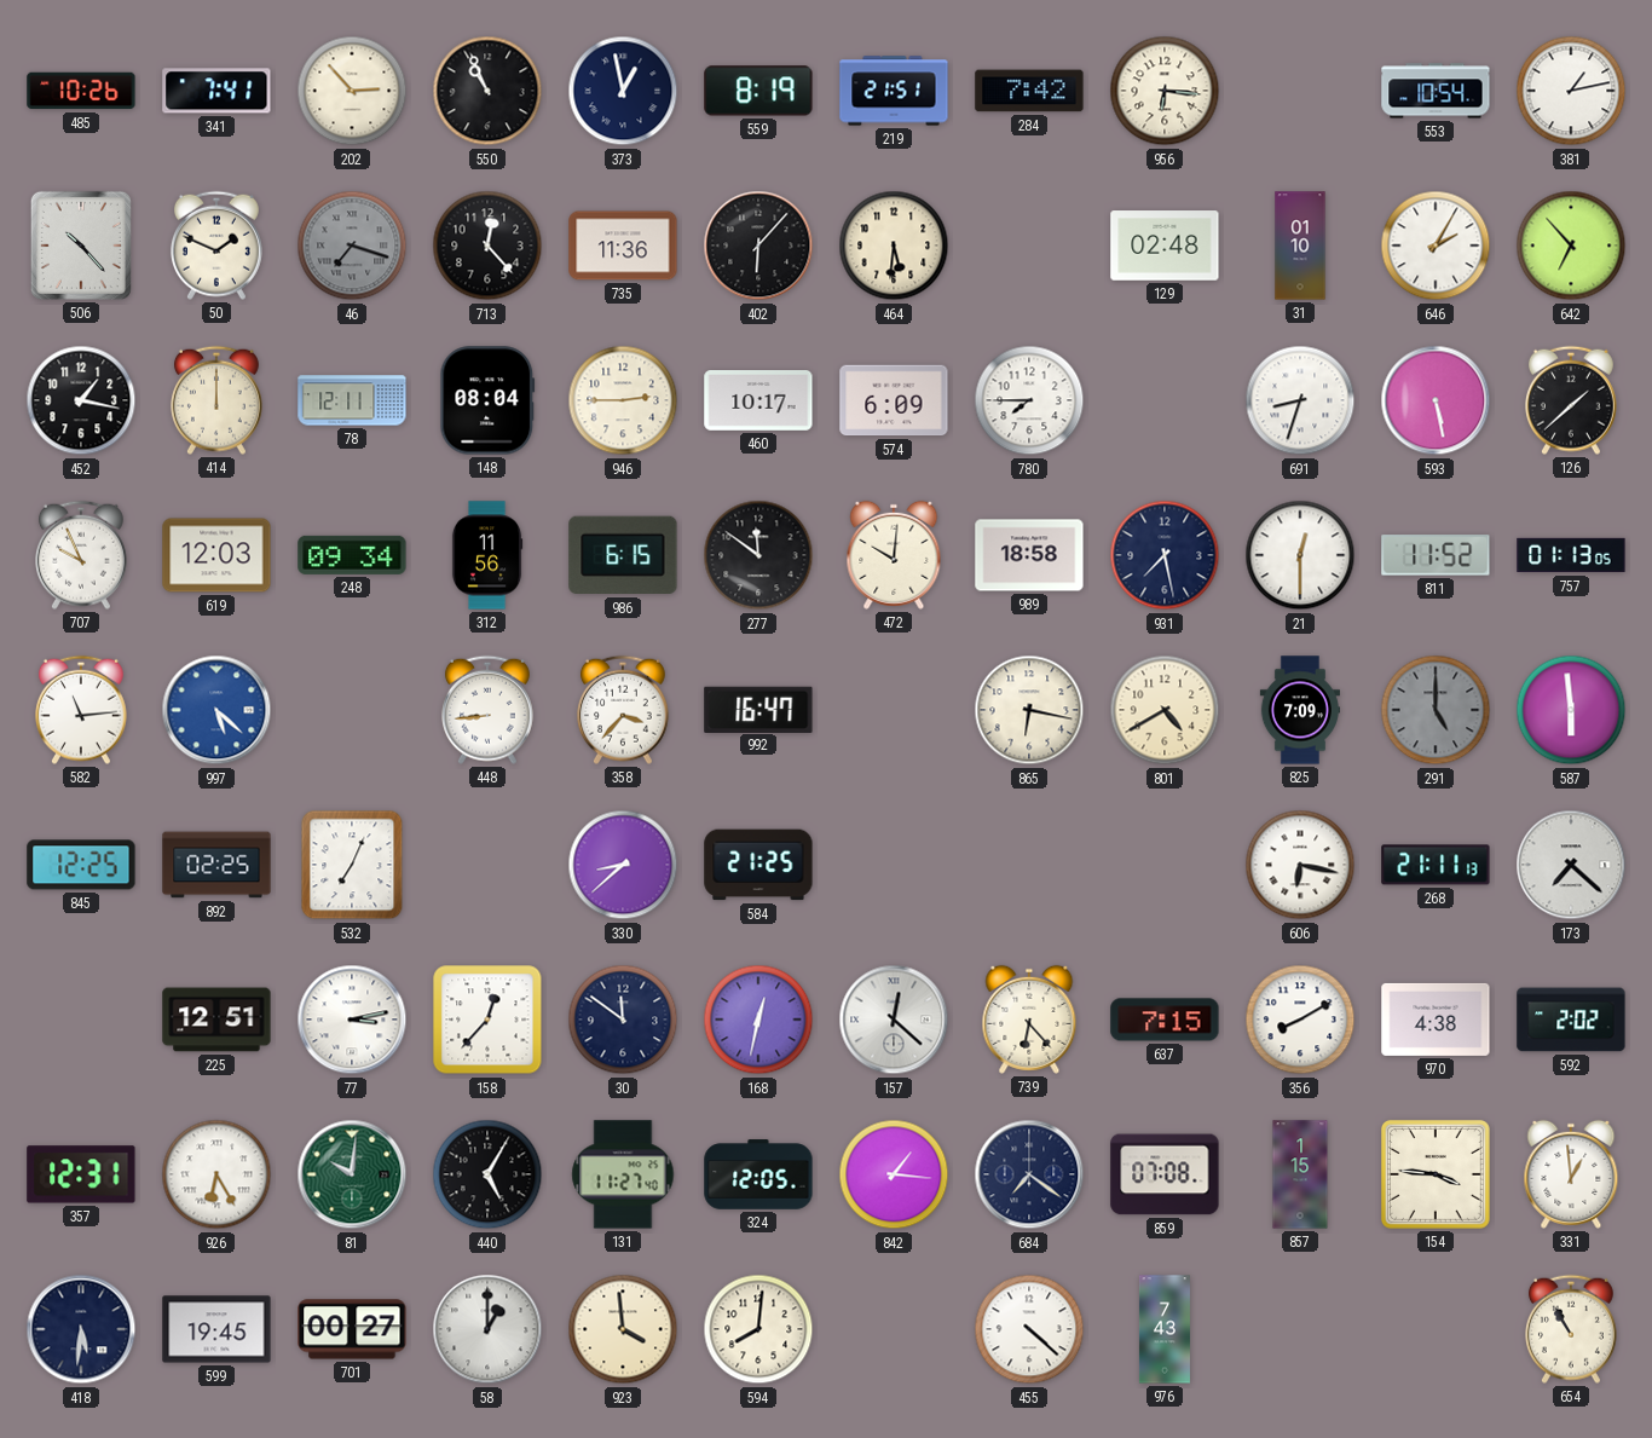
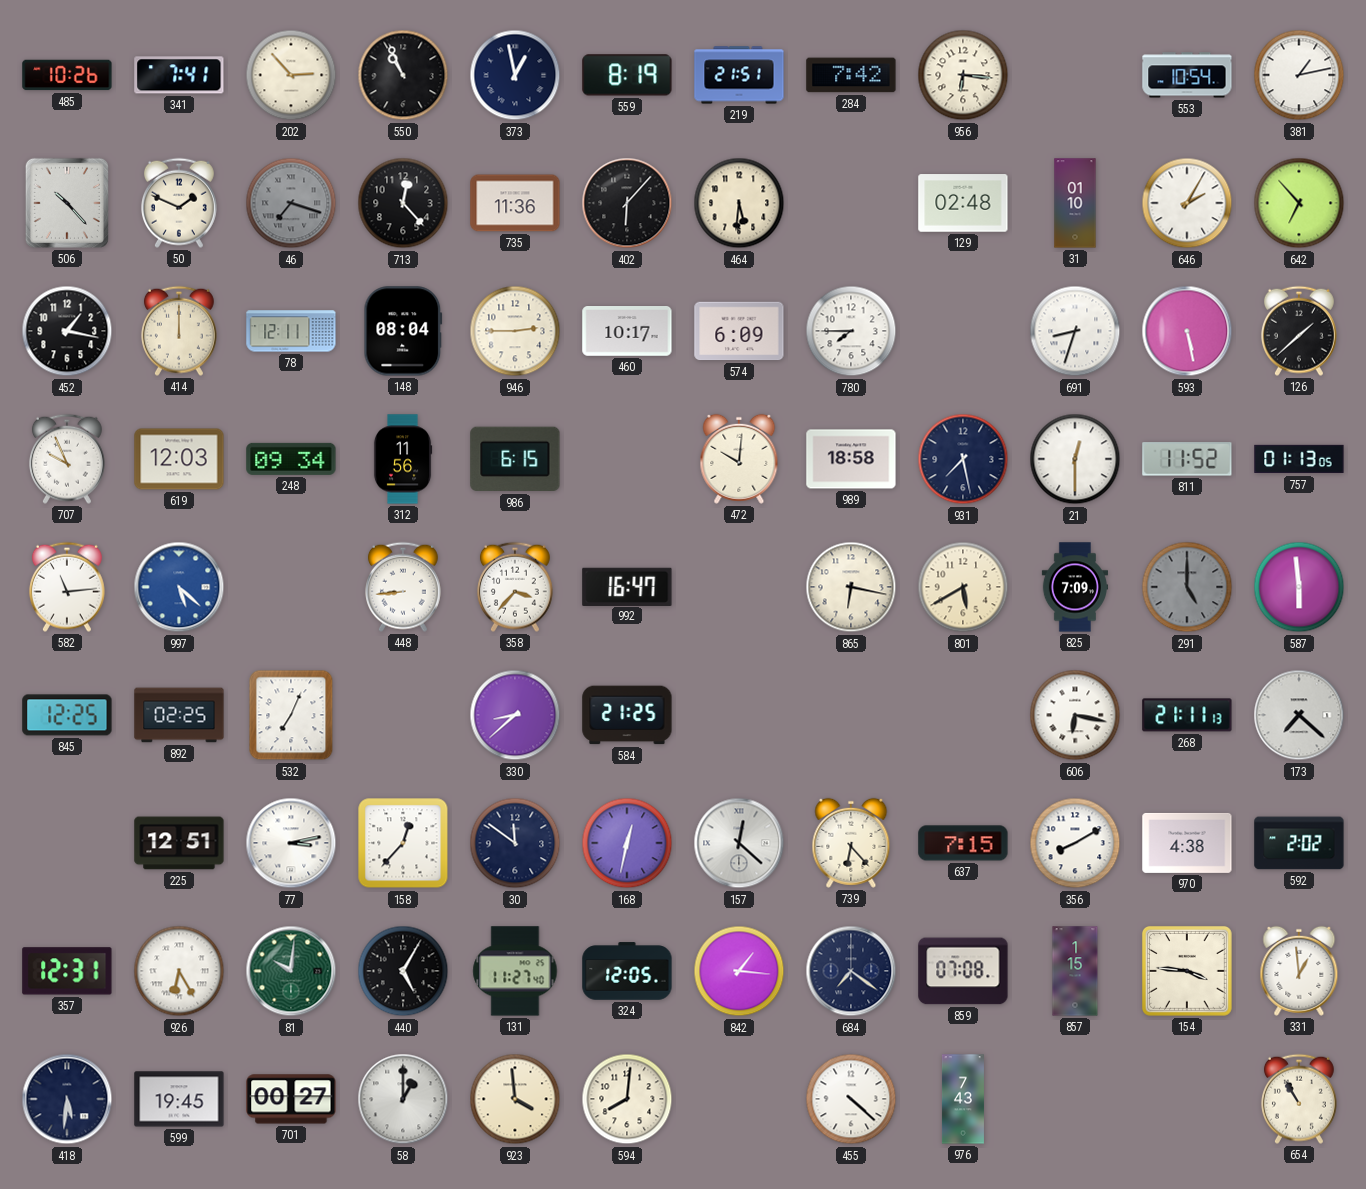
277: 11:51 -> none
801: 4:40 -> 5:40
